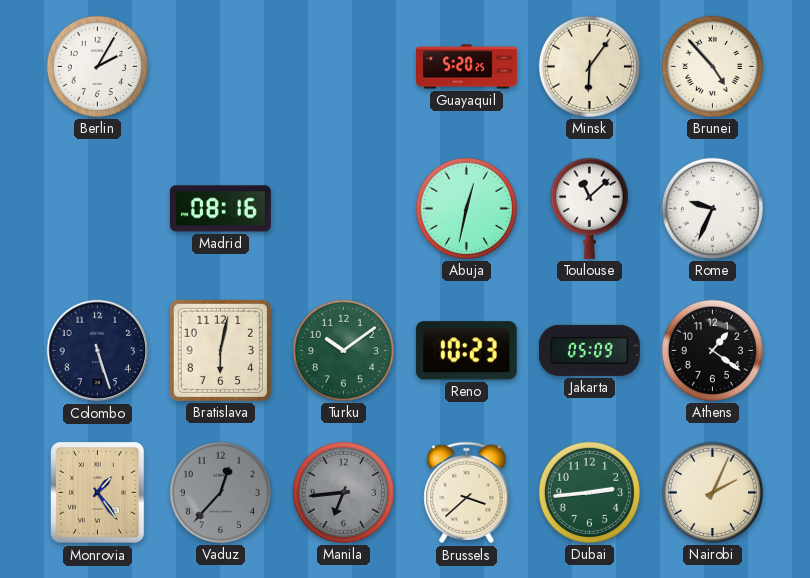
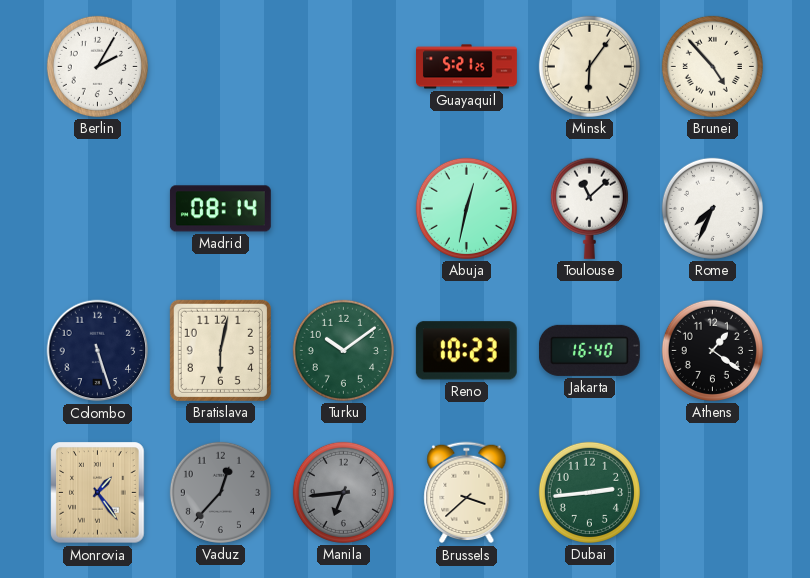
Guayaquil: 5:20 -> 5:21
Madrid: 08:16 -> 08:14
Rome: 9:34 -> 7:34
Jakarta: 05:09 -> 16:40
Nairobi: 2:04 -> none
